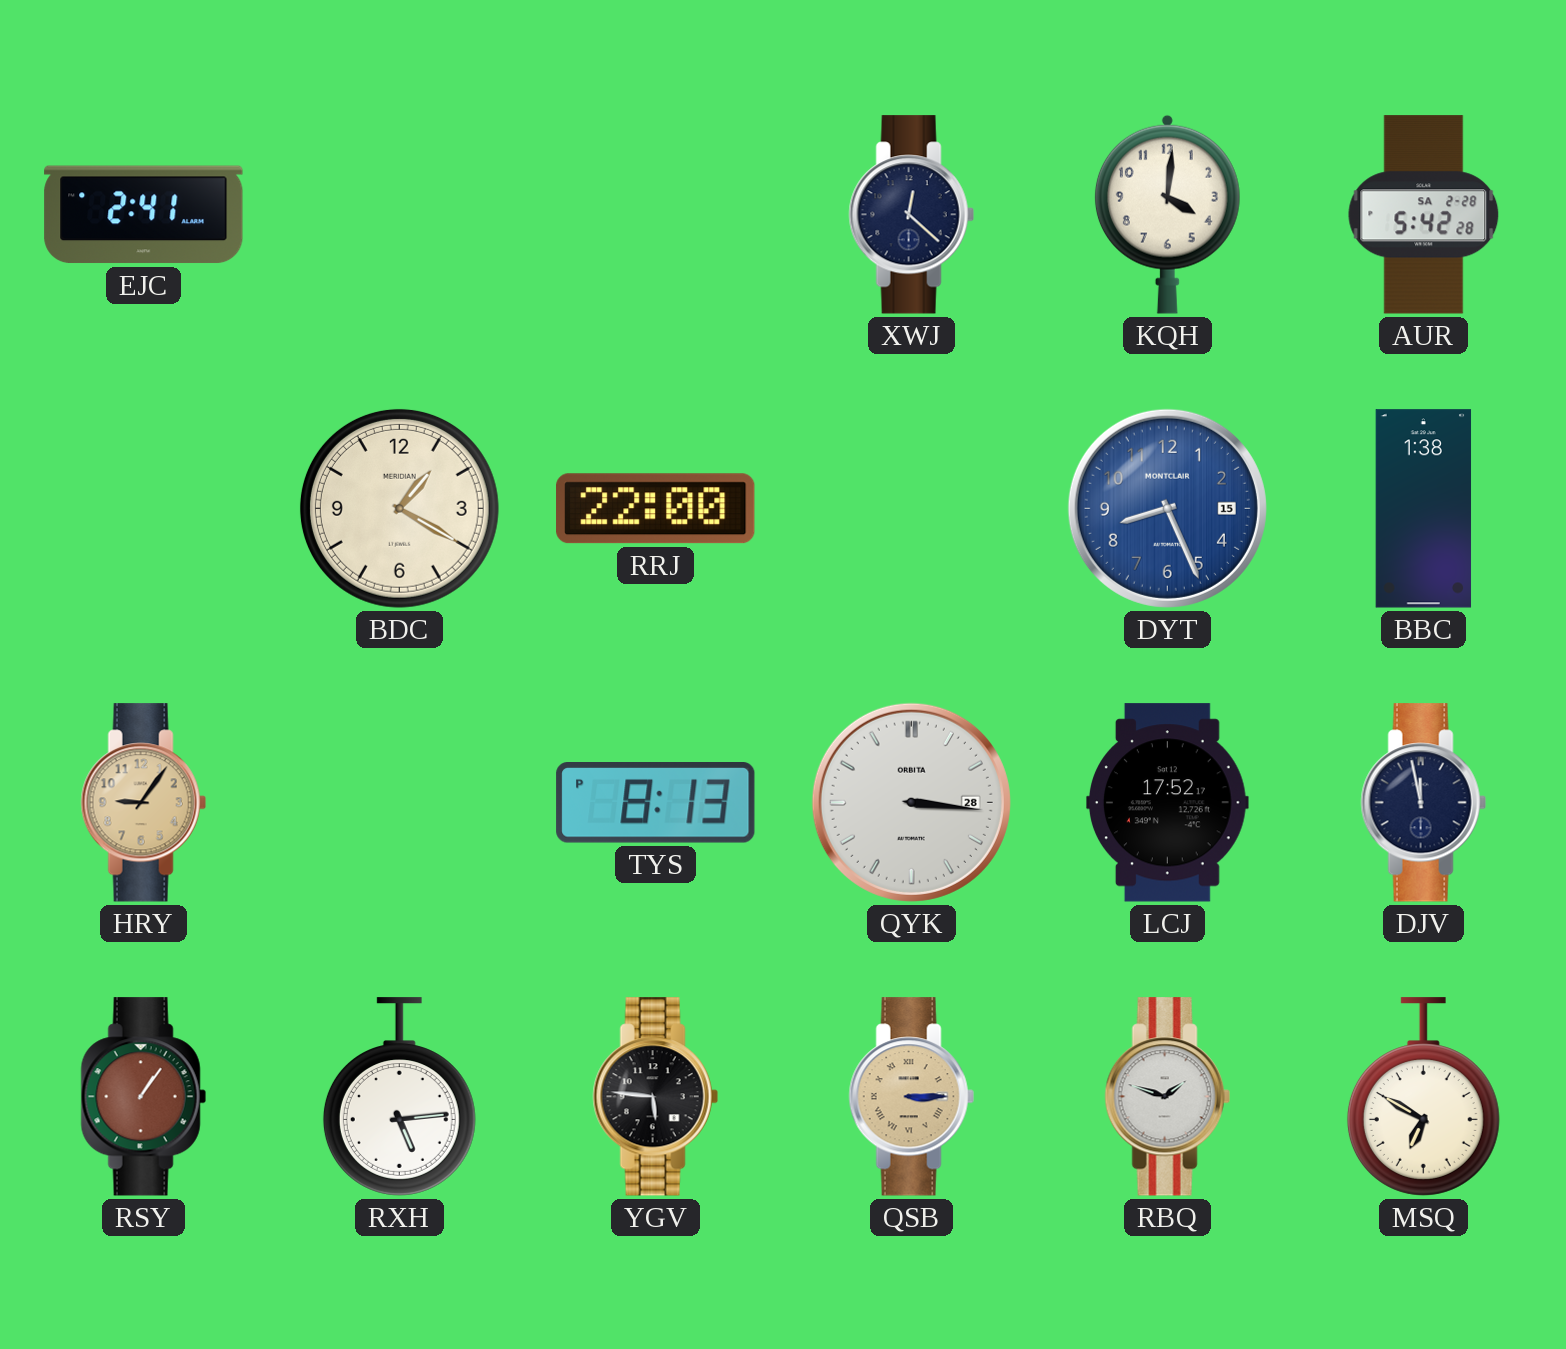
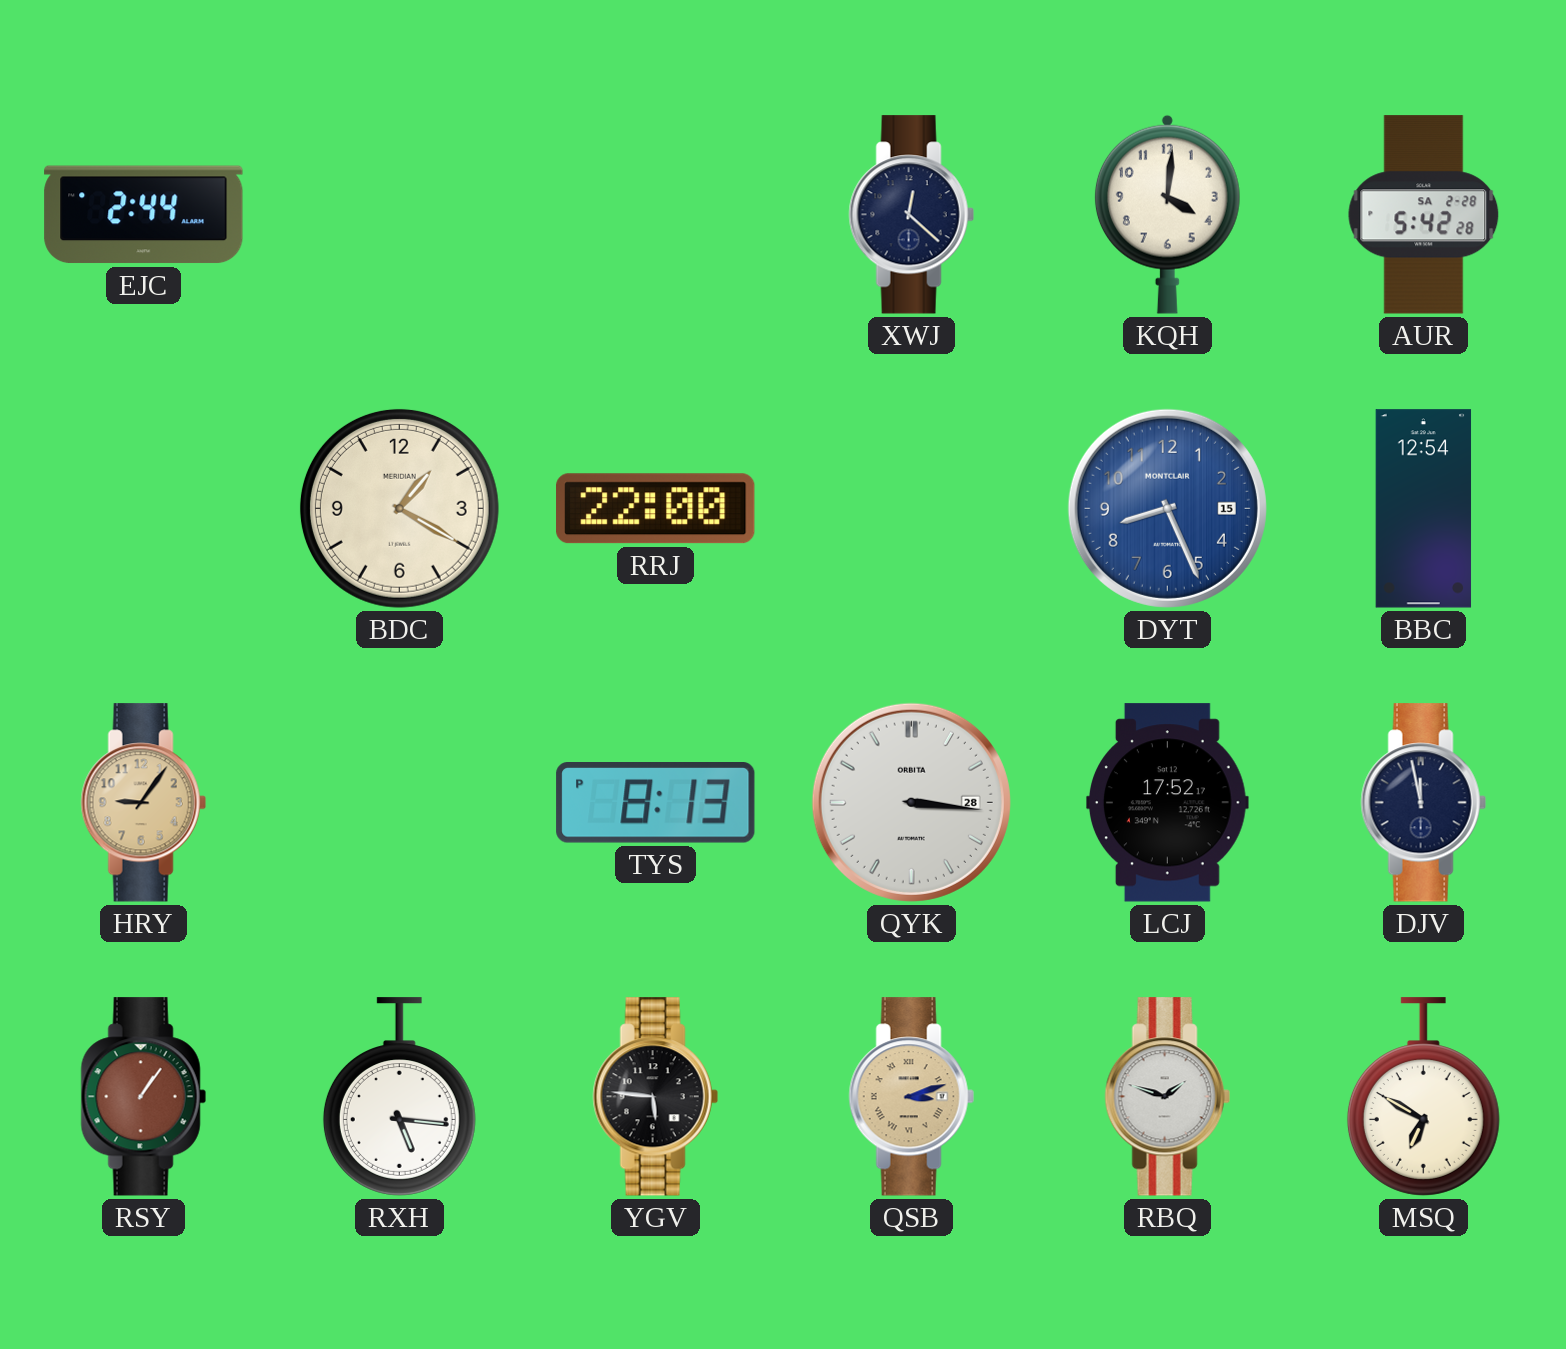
EJC: 2:41 -> 2:44
BBC: 1:38 -> 12:54
RXH: 5:14 -> 5:16
QSB: 3:15 -> 3:12
